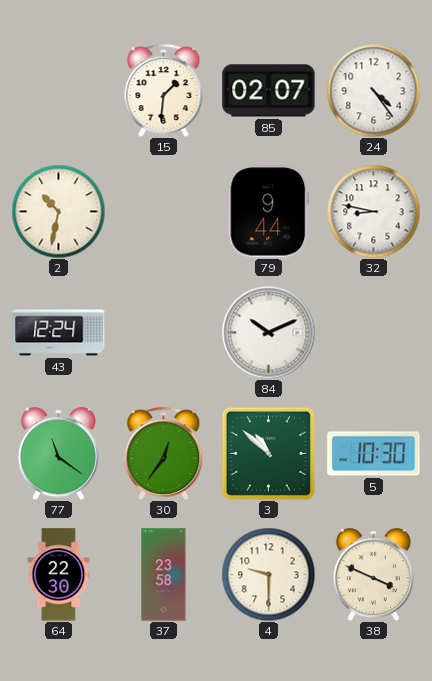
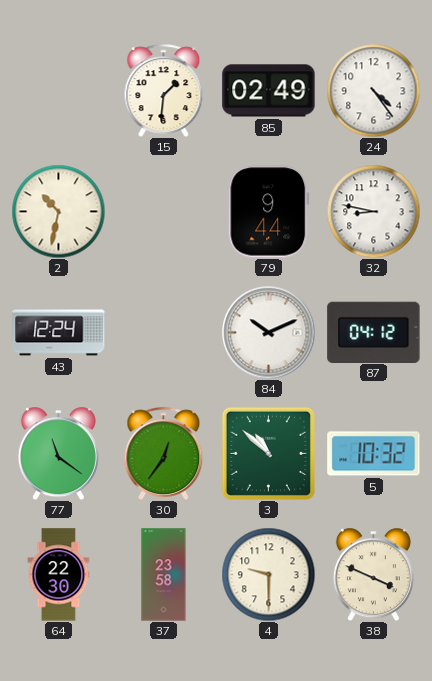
85: 02:07 -> 02:49
87: none -> 04:12
5: 10:30 -> 10:32
